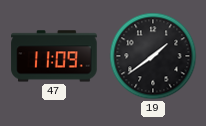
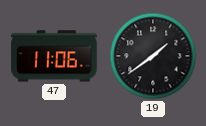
47: 11:09 -> 11:06
